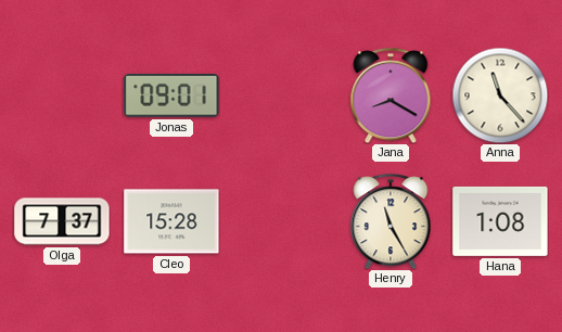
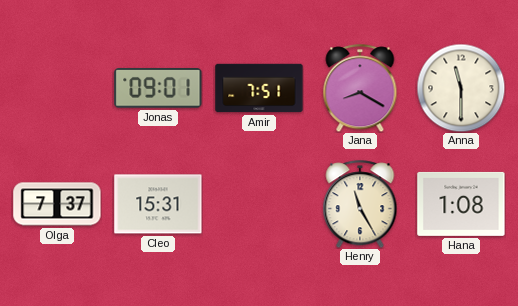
Amir: none -> 7:51
Anna: 11:23 -> 11:30
Cleo: 15:28 -> 15:31
